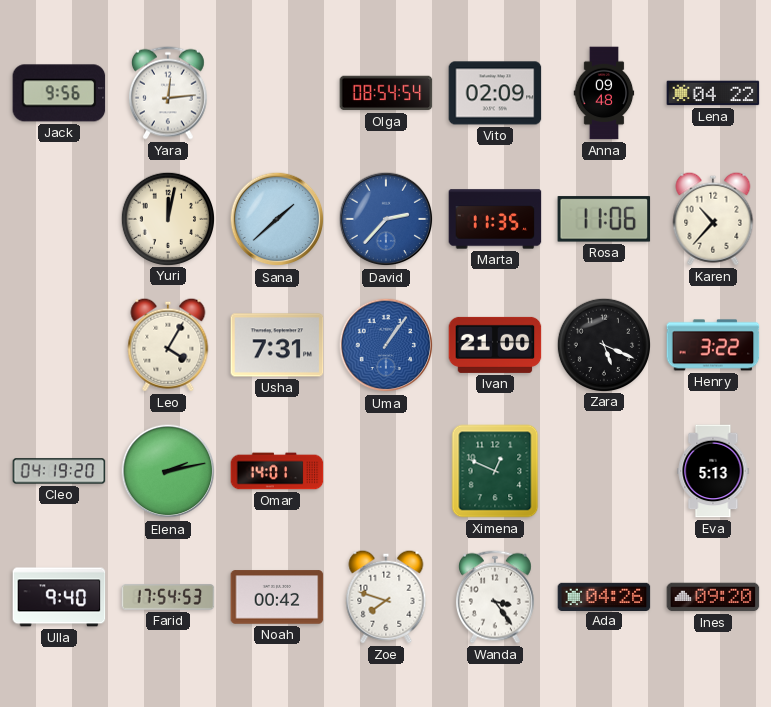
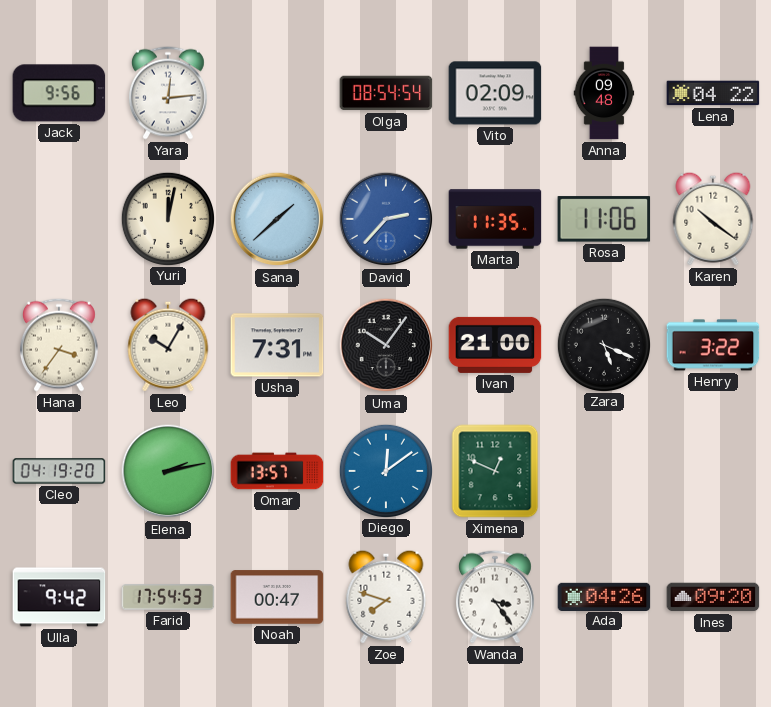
Karen: 10:37 -> 10:21
Hana: none -> 3:36
Leo: 4:05 -> 10:05
Uma: 1:06 -> 10:06
Uma dial: blue -> black
Omar: 14:01 -> 13:57
Diego: none -> 12:09
Eva: 5:13 -> none
Ulla: 9:40 -> 9:42
Noah: 00:42 -> 00:47
